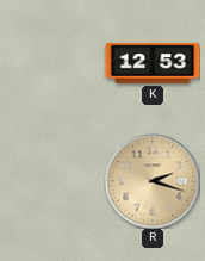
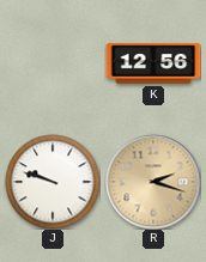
K: 12:53 -> 12:56
J: none -> 9:48
